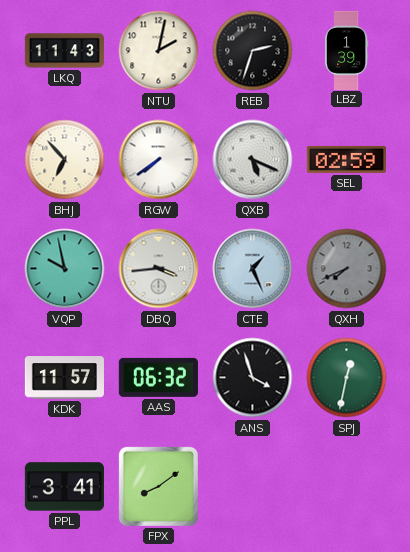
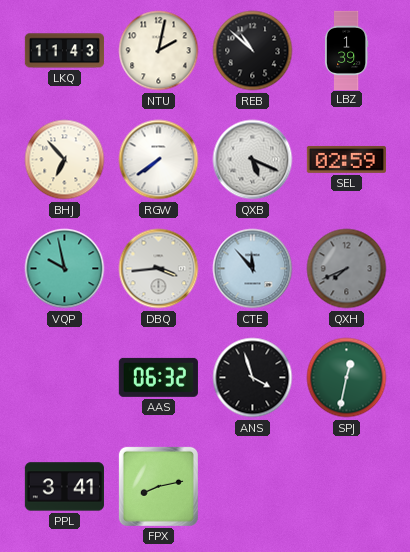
REB: 2:33 -> 10:52
CTE: 1:26 -> 11:53
KDK: 11:57 -> none
FPX: 8:09 -> 8:13
